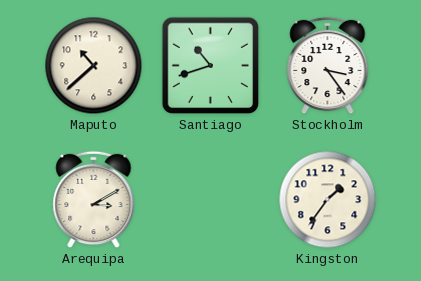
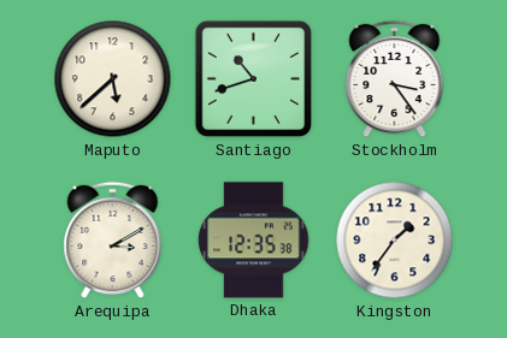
Maputo: 10:38 -> 5:38
Dhaka: none -> 12:35
